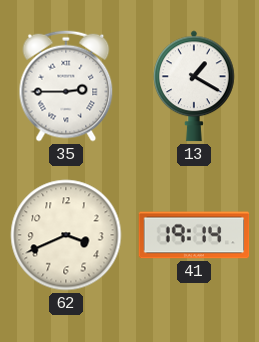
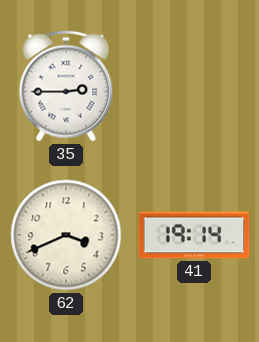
13: 1:20 -> none
